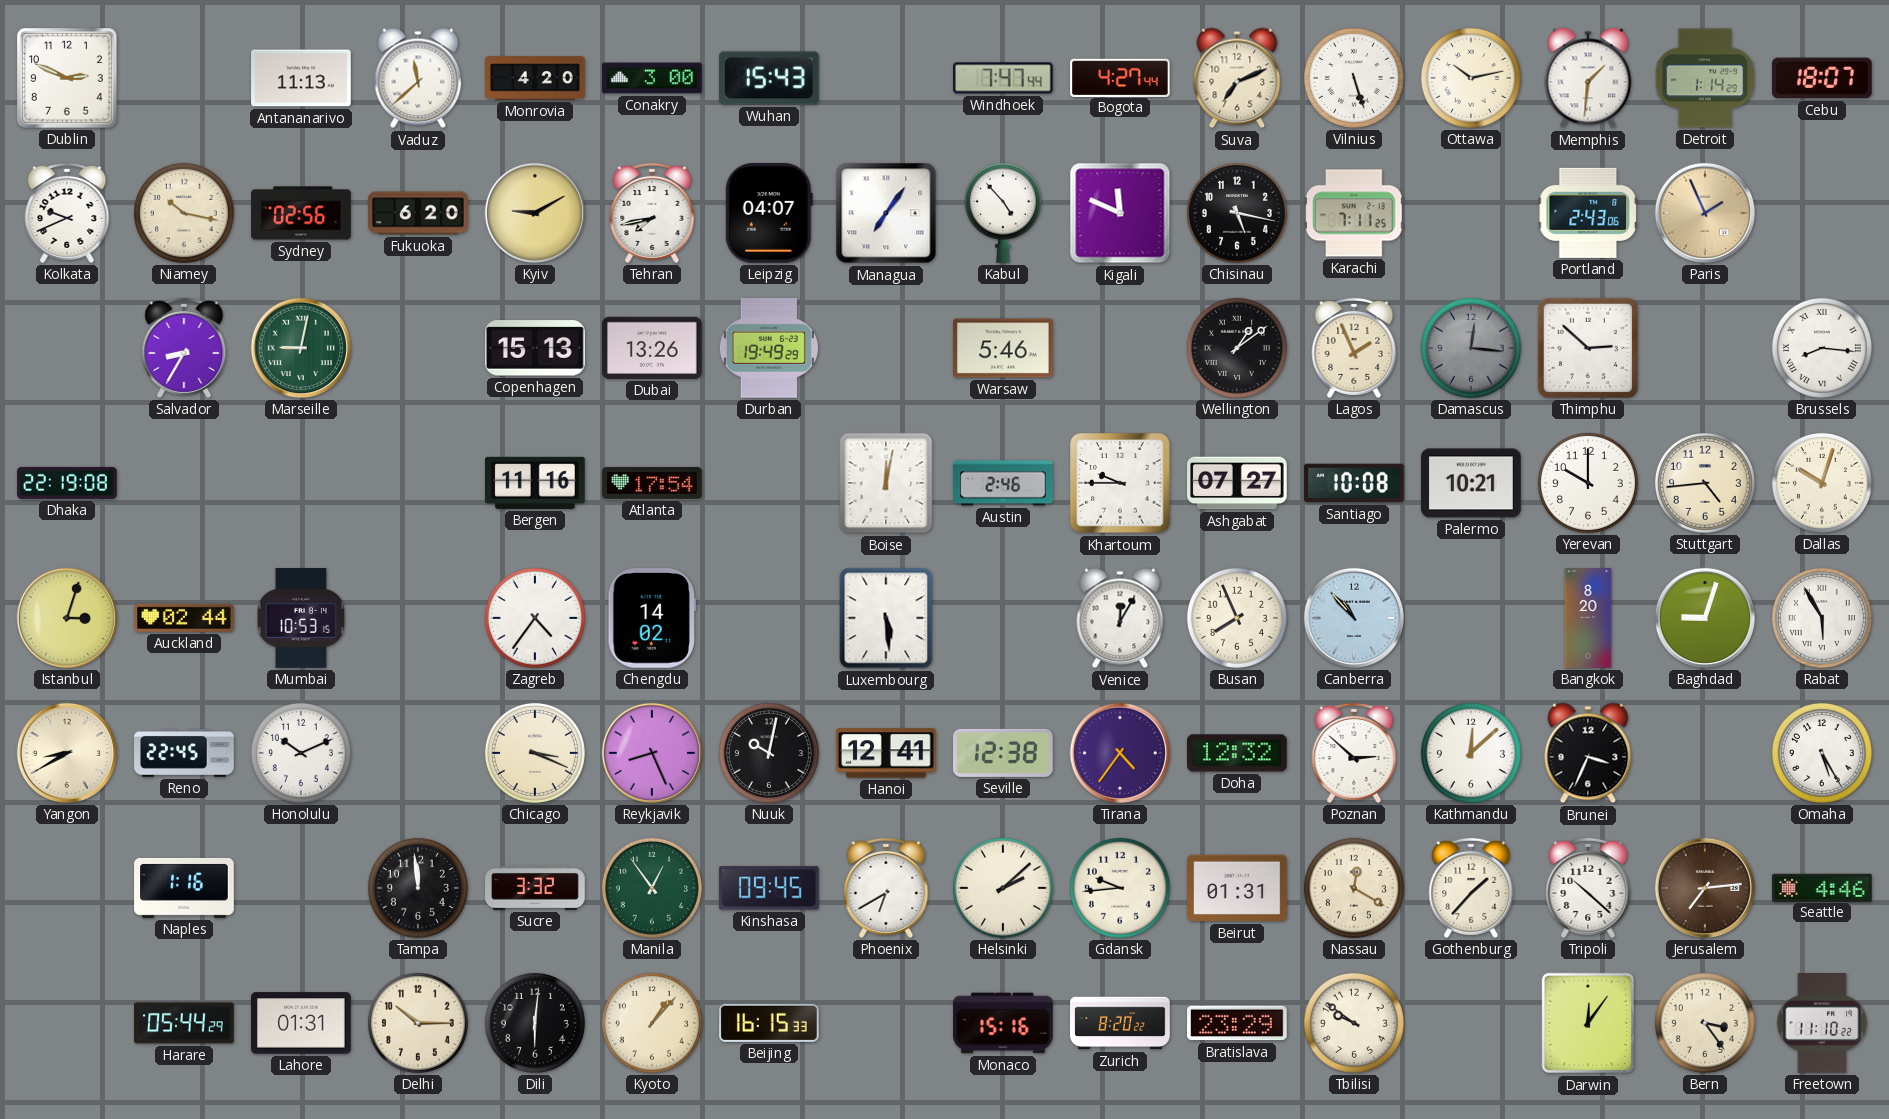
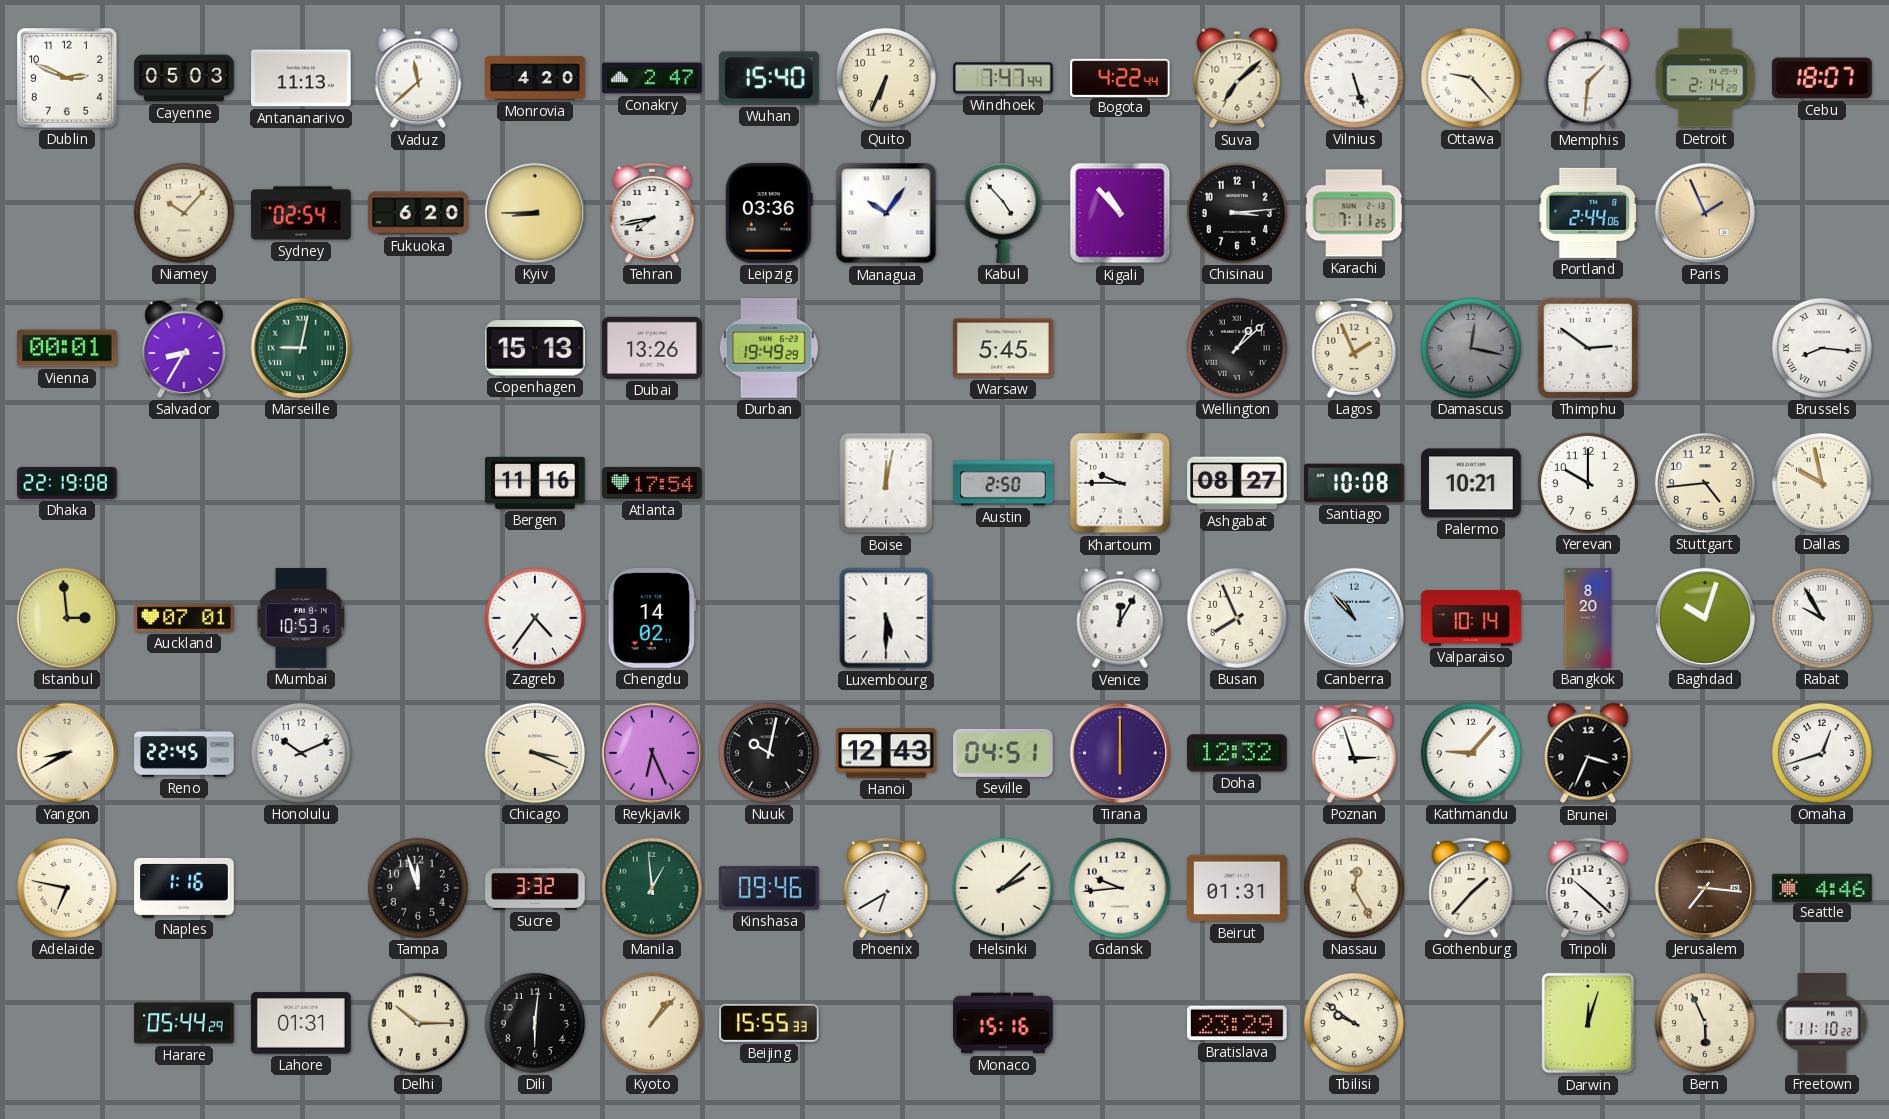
Cayenne: none -> 05:03
Conakry: 3:00 -> 2:47
Wuhan: 15:43 -> 15:40
Quito: none -> 6:34
Bogota: 4:27 -> 4:22
Suva: 7:11 -> 7:08
Ottawa: 10:13 -> 9:23
Detroit: 1:14 -> 2:14
Kolkata: 9:41 -> none
Niamey: 10:17 -> 10:07
Sydney: 02:56 -> 02:54
Kyiv: 9:10 -> 8:45
Leipzig: 04:07 -> 03:36
Managua: 7:06 -> 10:06
Kigali: 11:49 -> 10:53
Chisinau: 5:17 -> 3:14
Portland: 2:43 -> 2:44
Vienna: none -> 00:01
Warsaw: 5:46 -> 5:45
Wellington: 1:09 -> 1:08
Damascus: 12:16 -> 12:17
Thimphu: 2:52 -> 2:51
Austin: 2:46 -> 2:50
Ashgabat: 07:27 -> 08:27
Dallas: 10:03 -> 9:58
Istanbul: 3:03 -> 2:59
Auckland: 02:44 -> 07:01
Luxembourg: 5:29 -> 5:30
Valparaiso: none -> 10:14
Baghdad: 9:03 -> 10:03
Rabat: 5:55 -> 9:55
Reykjavik: 8:26 -> 6:26
Hanoi: 12:41 -> 12:43
Seville: 12:38 -> 04:51
Tirana: 4:36 -> 6:00
Poznan: 2:52 -> 2:57
Kathmandu: 12:08 -> 9:07
Omaha: 5:25 -> 12:42
Adelaide: none -> 6:47
Tampa: 11:59 -> 11:57
Manila: 12:54 -> 12:59
Kinshasa: 09:45 -> 09:46
Nassau: 12:20 -> 12:25
Jerusalem: 7:14 -> 7:16
Beijing: 16:15 -> 15:55
Zurich: 8:20 -> none
Darwin: 12:06 -> 12:03
Bern: 3:24 -> 5:56
